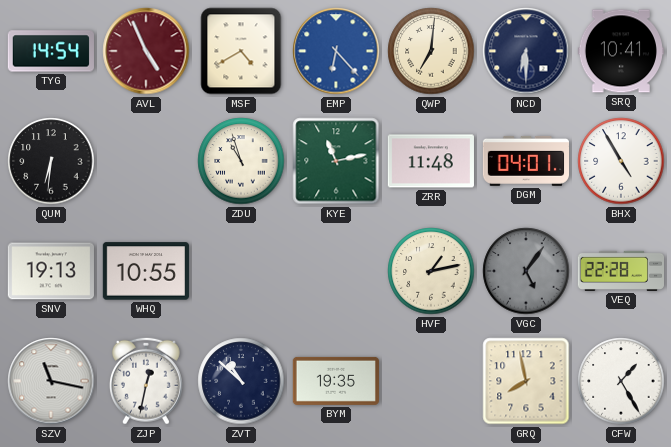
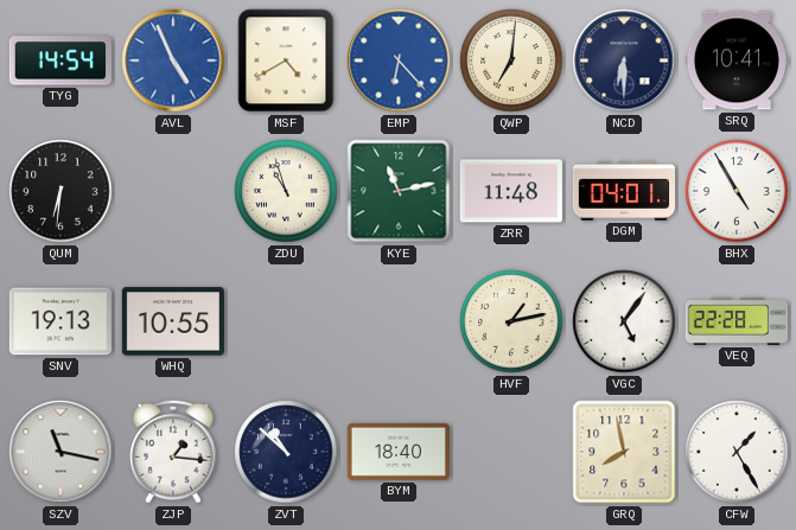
AVL dial: burgundy -> blue
VGC dial: grey -> white
ZJP: 12:32 -> 1:16
BYM: 19:35 -> 18:40
